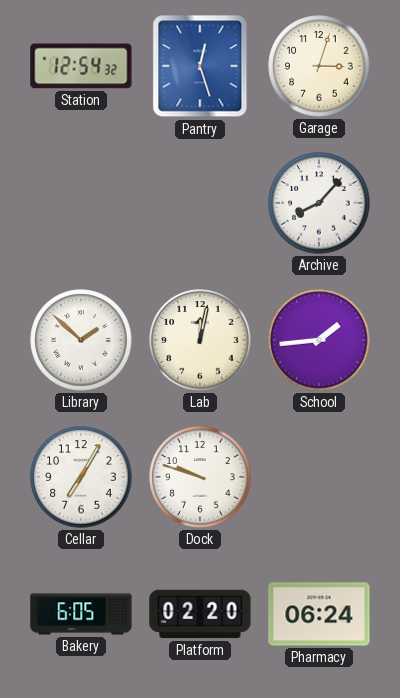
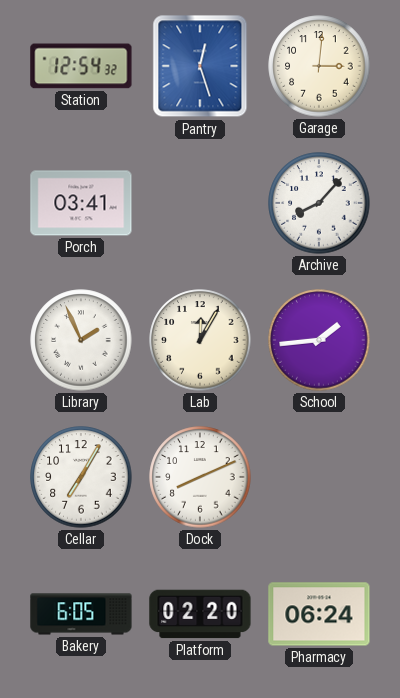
Garage: 3:03 -> 3:01
Porch: none -> 03:41
Library: 1:52 -> 1:56
Lab: 12:02 -> 12:05
Dock: 9:48 -> 8:11
